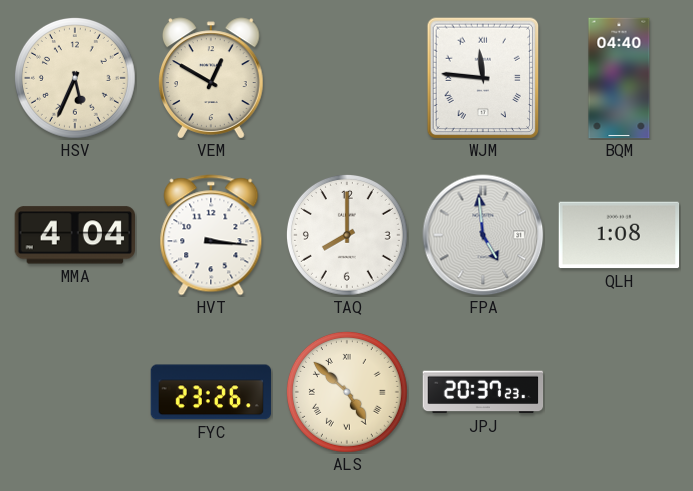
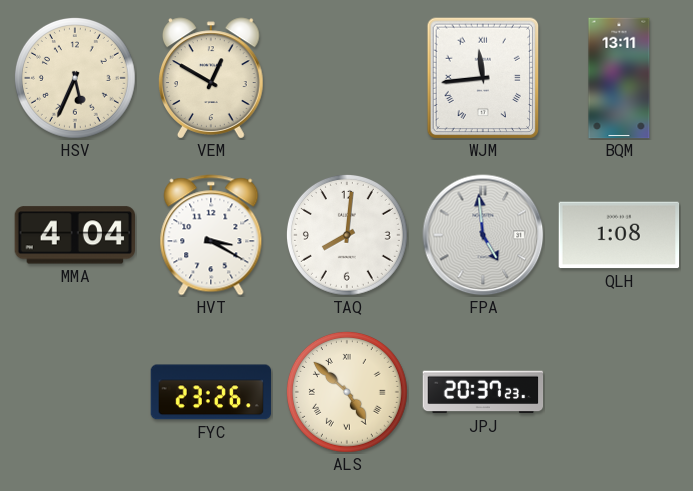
WJM: 11:46 -> 11:44
BQM: 04:40 -> 13:11
HVT: 3:16 -> 3:20
TAQ: 8:00 -> 8:01
